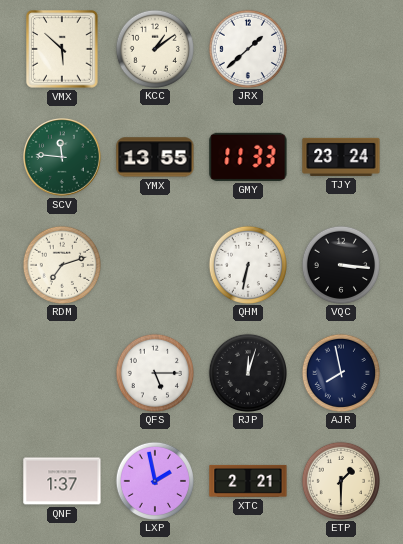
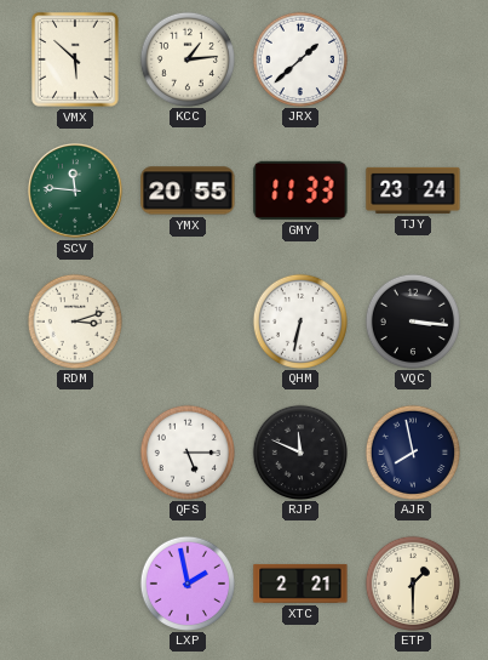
KCC: 1:09 -> 1:14
YMX: 13:55 -> 20:55
RDM: 7:12 -> 3:12
RJP: 12:03 -> 11:49
QNF: 1:37 -> none
